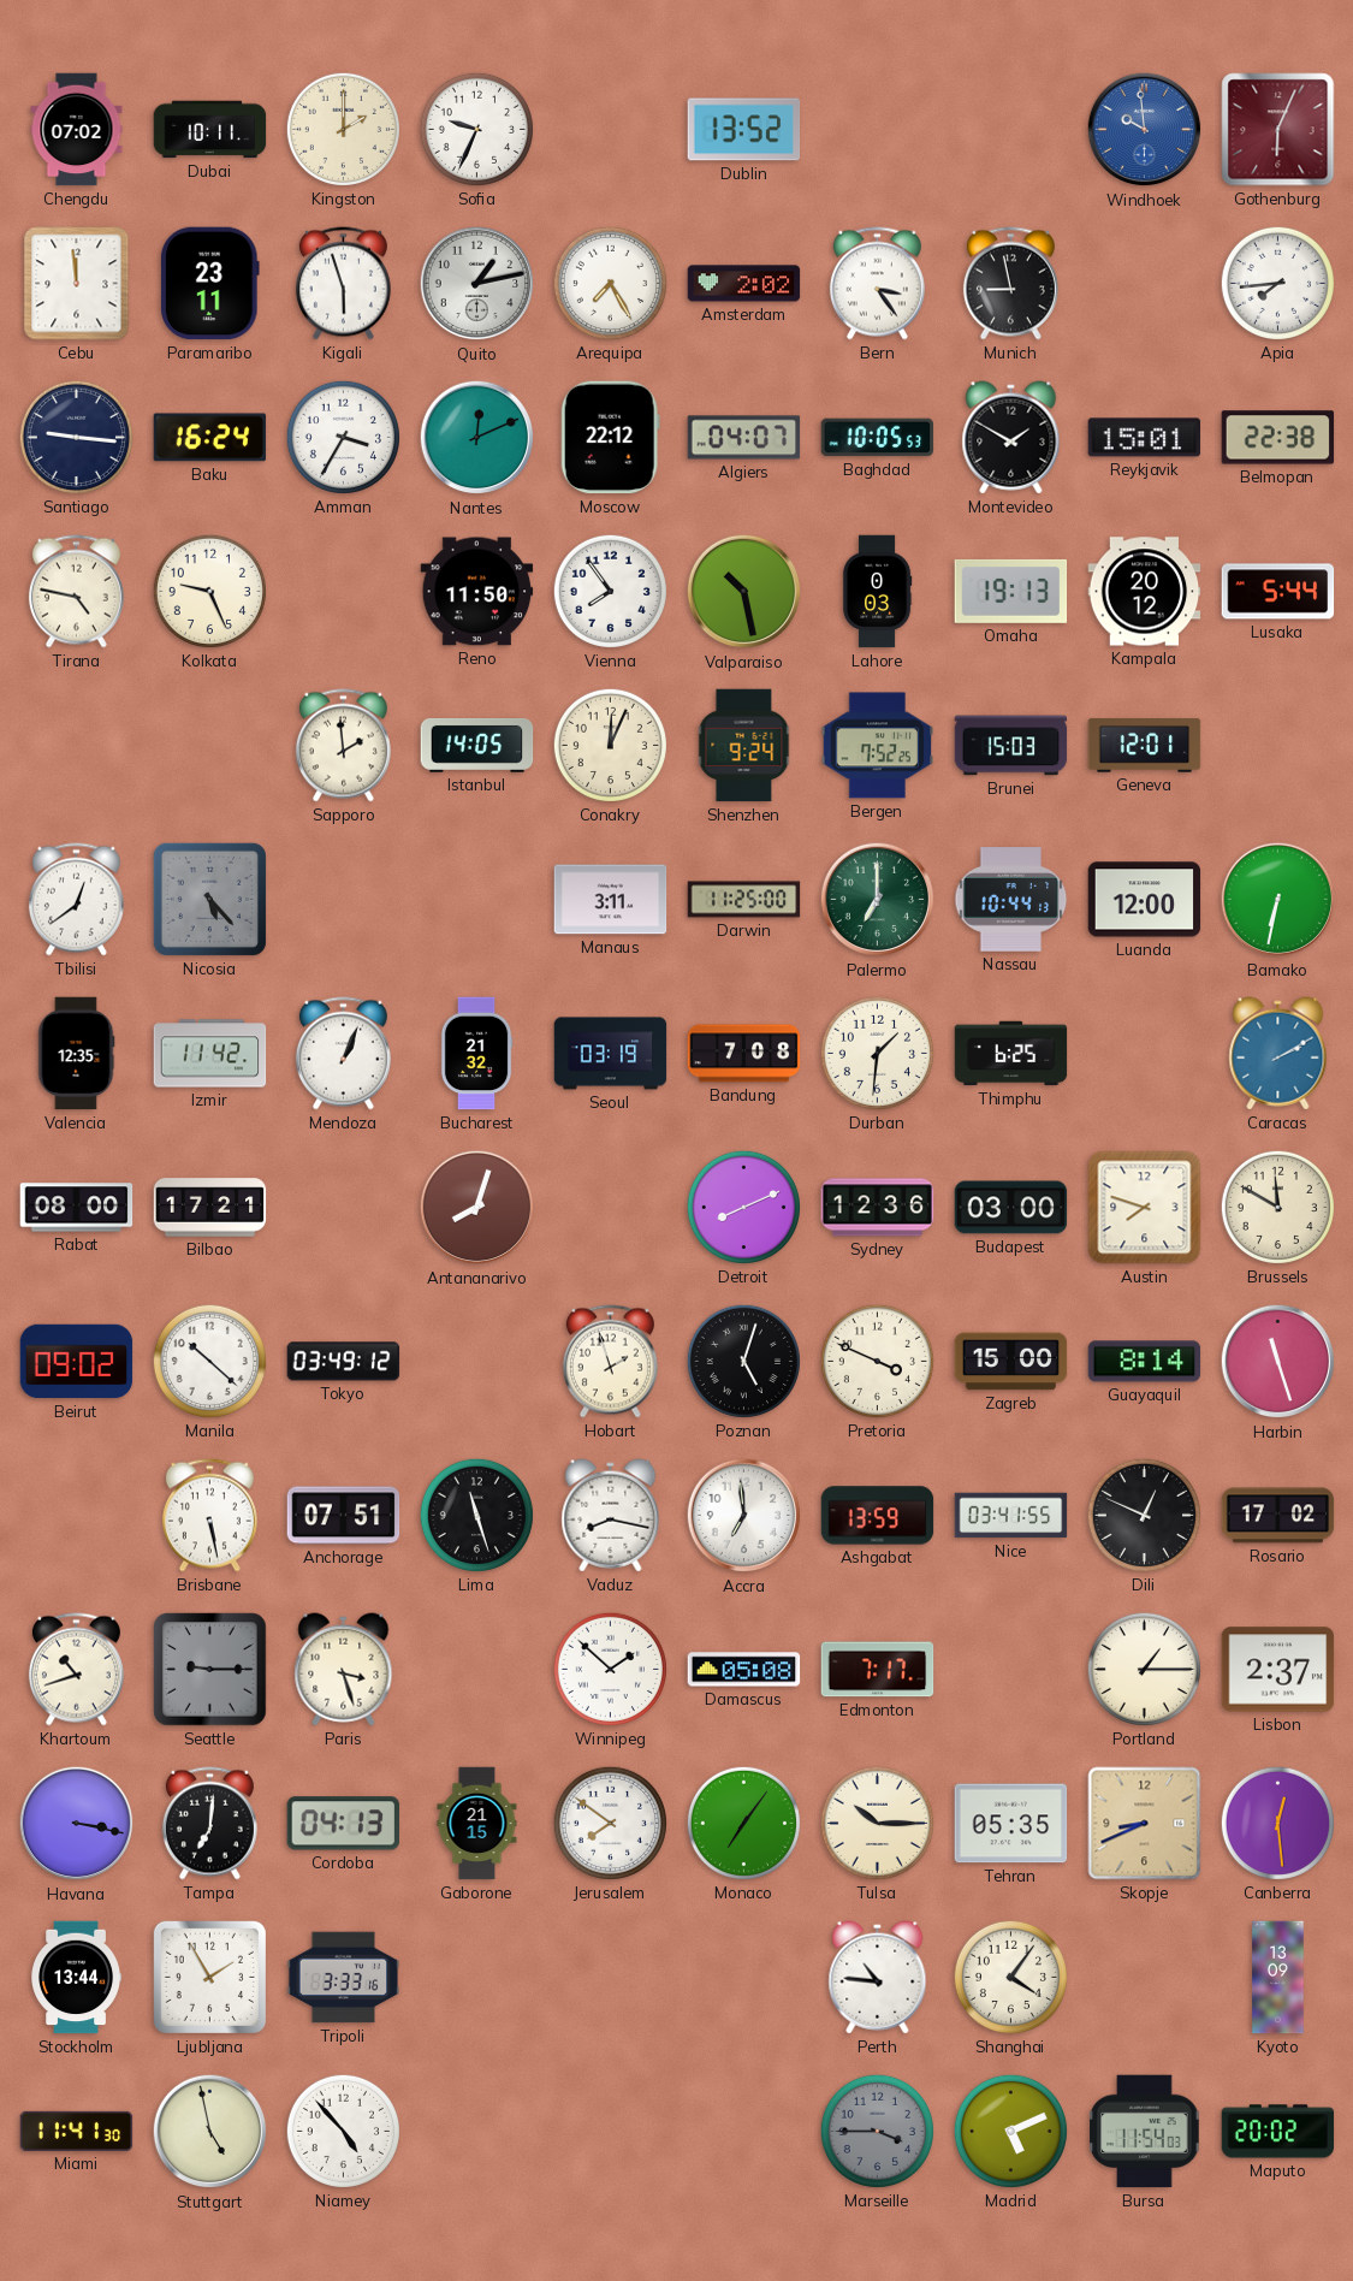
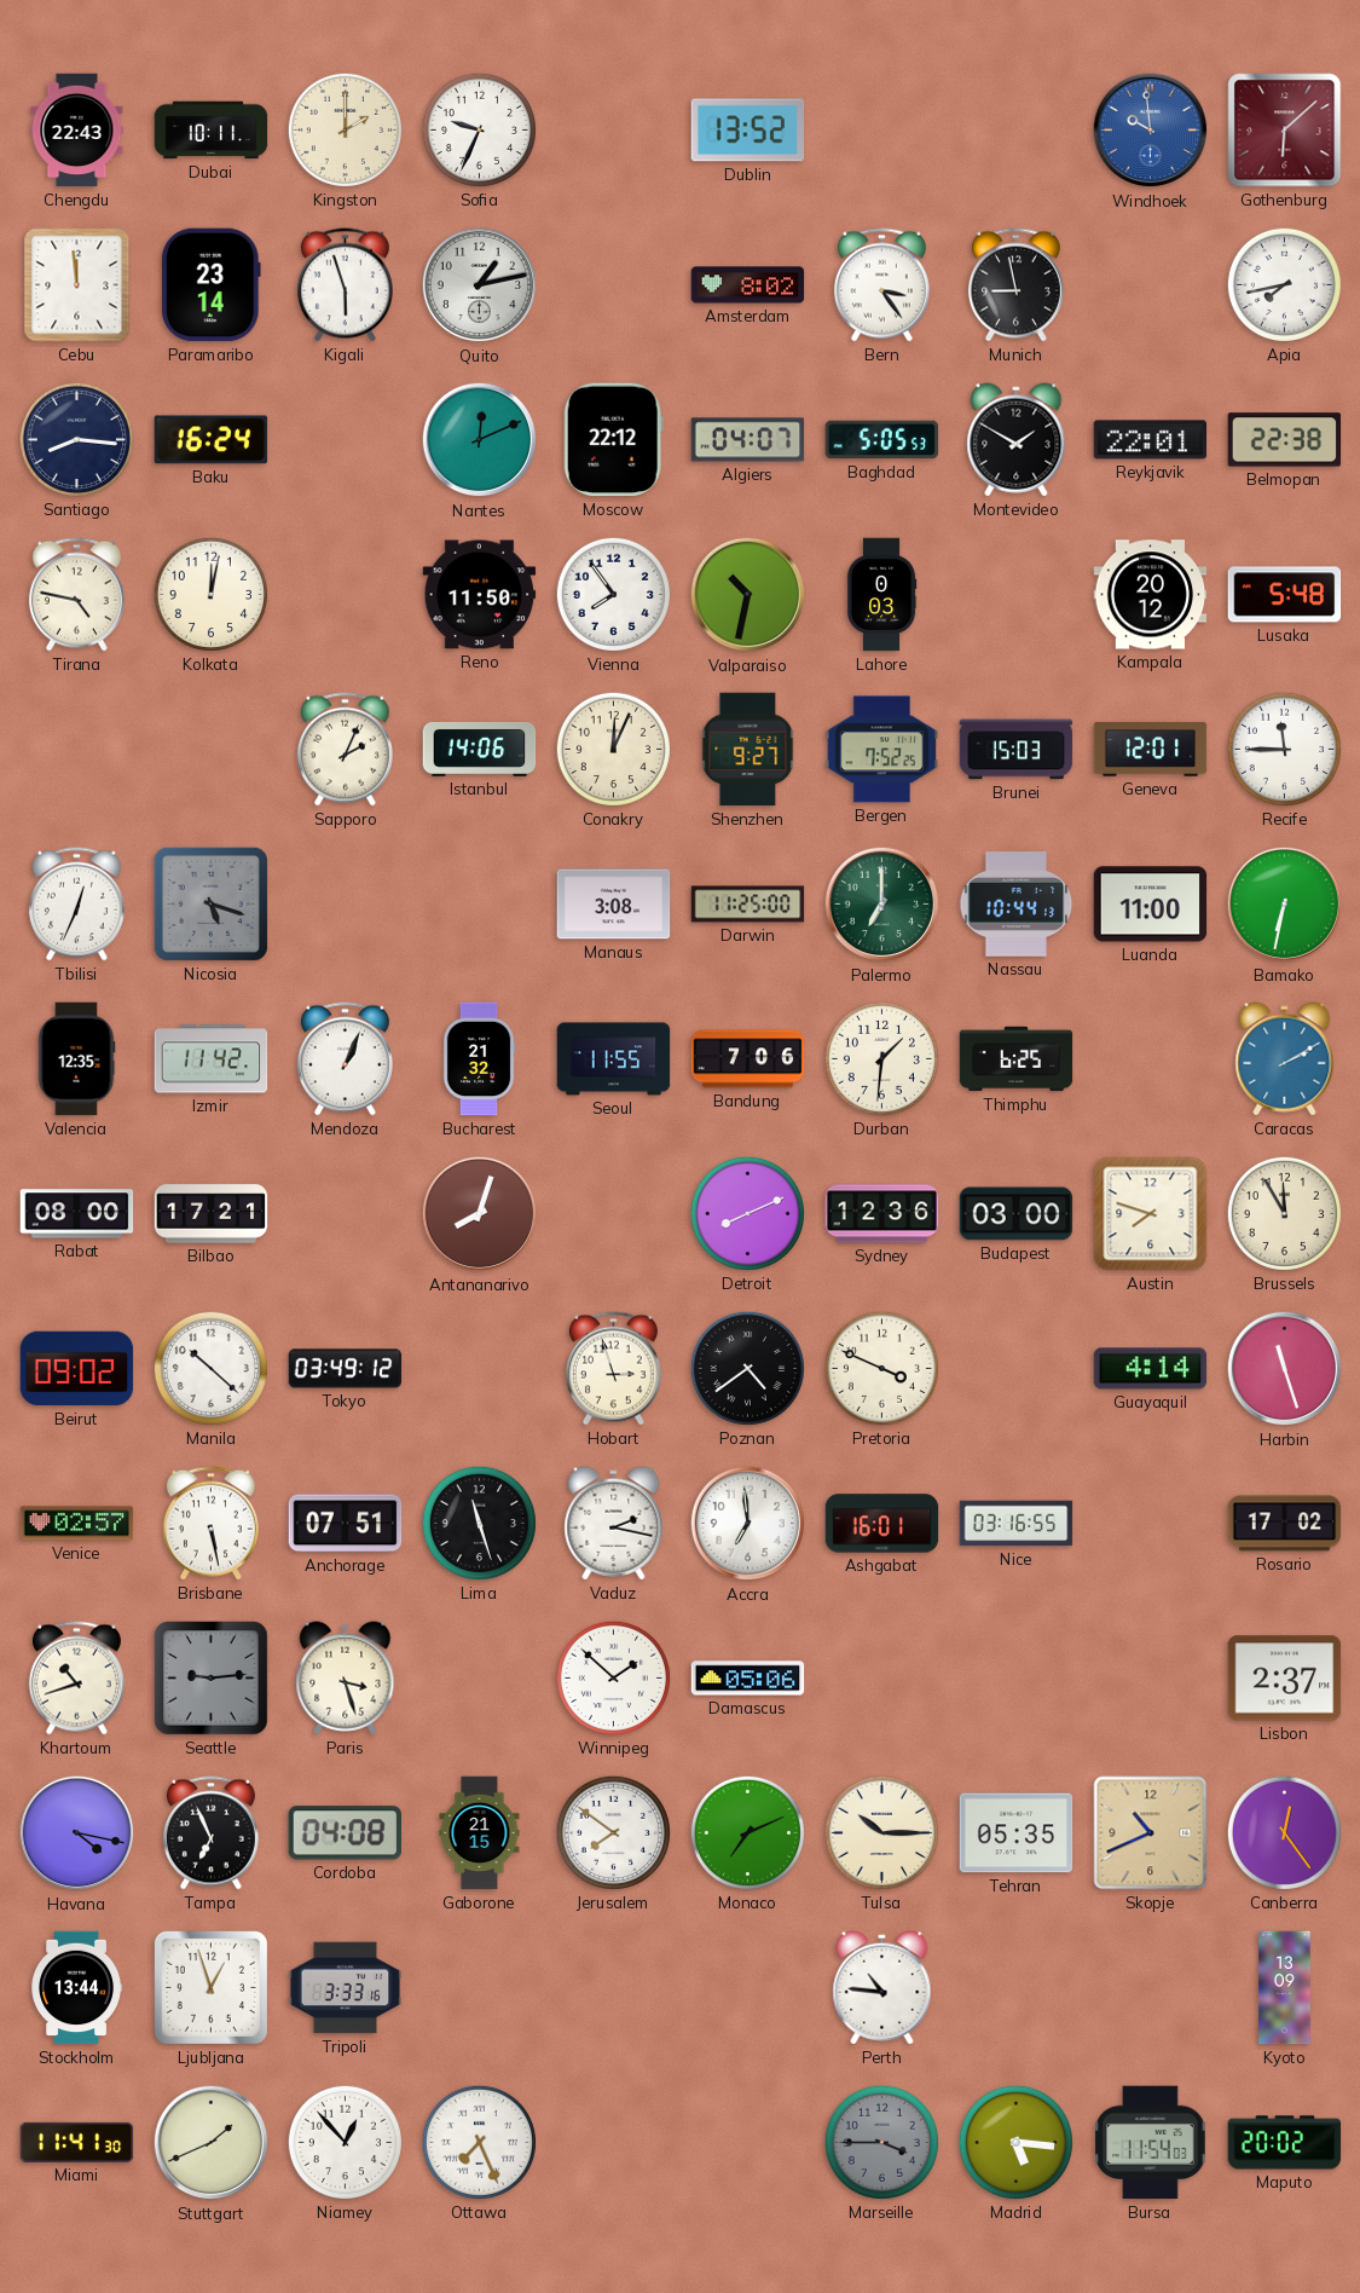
Chengdu: 07:02 -> 22:43
Gothenburg: 6:04 -> 6:08
Paramaribo: 23:11 -> 23:14
Arequipa: 7:25 -> none
Amsterdam: 2:02 -> 8:02
Apia: 7:44 -> 7:43
Santiago: 9:16 -> 8:16
Amman: 3:35 -> none
Baghdad: 10:05 -> 5:05
Reykjavik: 15:01 -> 22:01
Kolkata: 9:26 -> 12:02
Valparaiso: 10:28 -> 10:32
Omaha: 19:13 -> none
Lusaka: 5:44 -> 5:48
Sapporo: 1:59 -> 2:04
Istanbul: 14:05 -> 14:06
Shenzhen: 9:24 -> 9:27
Recife: none -> 11:45
Tbilisi: 12:39 -> 12:34
Nicosia: 5:23 -> 5:18
Manaus: 3:11 -> 3:08
Luanda: 12:00 -> 11:00
Seoul: 03:19 -> 11:55
Bandung: 7:08 -> 7:06
Brussels: 11:50 -> 11:55
Hobart: 1:57 -> 2:57
Poznan: 5:03 -> 4:39
Zagreb: 15:00 -> none
Guayaquil: 8:14 -> 4:14
Venice: none -> 02:57
Vaduz: 8:17 -> 2:17
Ashgabat: 13:59 -> 16:01
Nice: 03:41 -> 03:16
Dili: 12:49 -> none
Seattle: 9:15 -> 9:14
Damascus: 05:08 -> 05:06
Edmonton: 7:17 -> none
Portland: 1:15 -> none
Havana: 3:17 -> 4:17
Tampa: 7:01 -> 6:56
Cordoba: 04:13 -> 04:08
Monaco: 7:06 -> 7:11
Skopje: 8:41 -> 10:41
Canberra: 12:29 -> 12:24
Ljubljana: 1:55 -> 12:57
Shanghai: 4:06 -> none
Stuttgart: 4:58 -> 1:41
Niamey: 4:53 -> 12:53
Ottawa: none -> 7:26
Madrid: 5:11 -> 5:16
